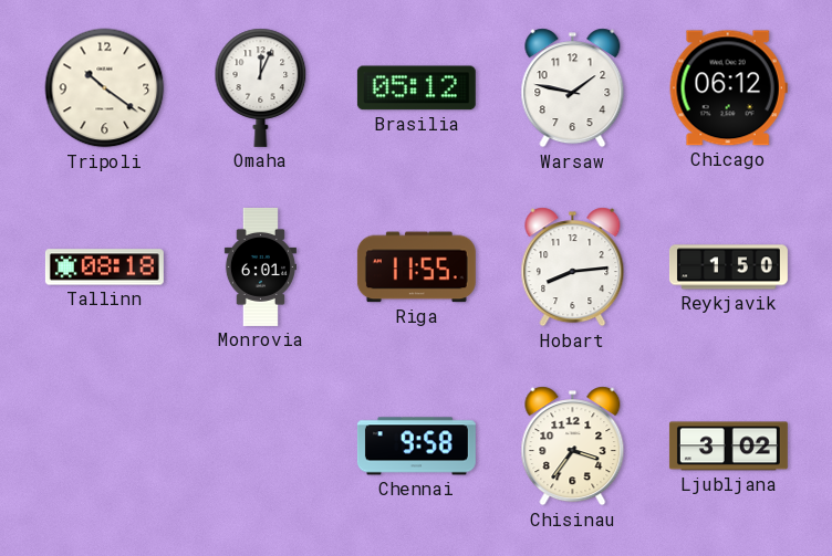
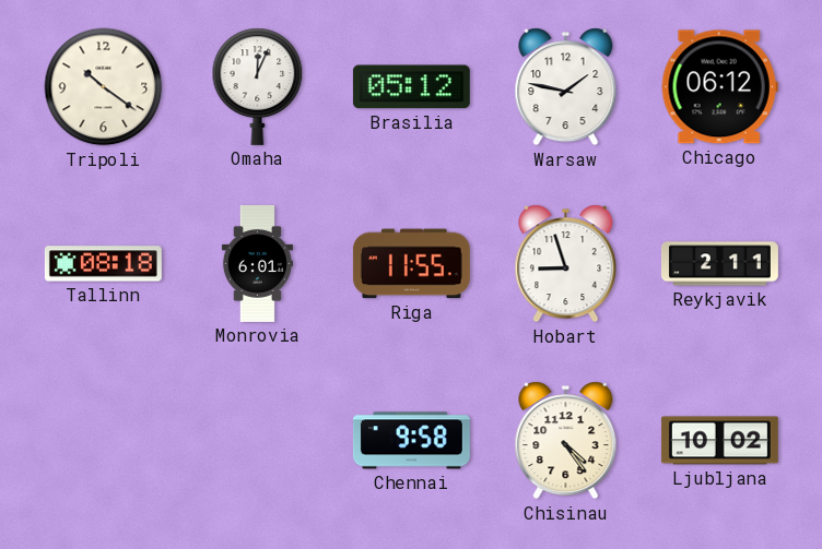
Hobart: 8:14 -> 8:57
Reykjavik: 1:50 -> 2:11
Chisinau: 3:36 -> 4:24
Ljubljana: 3:02 -> 10:02
